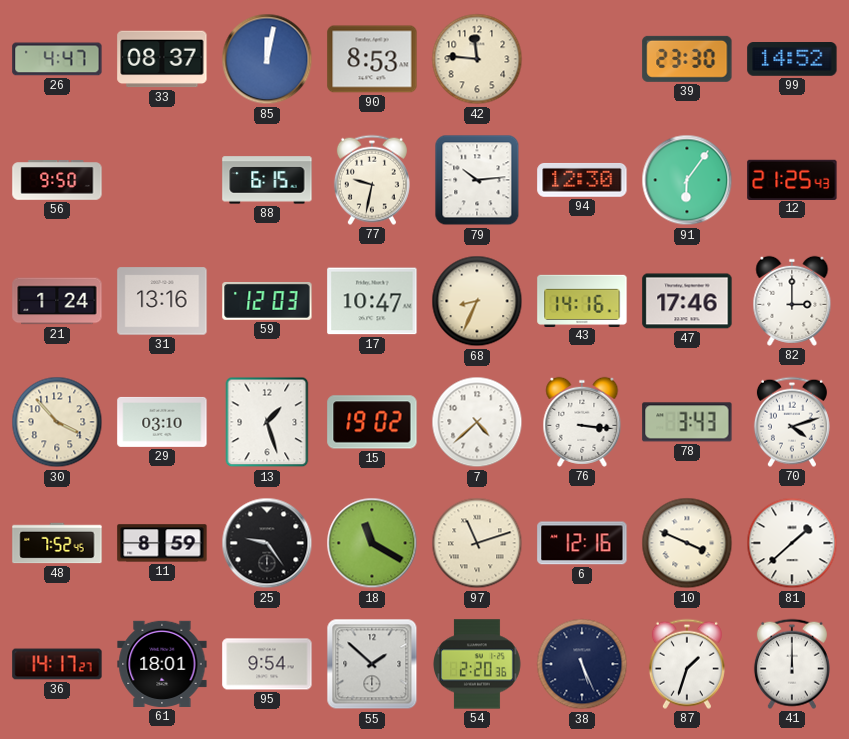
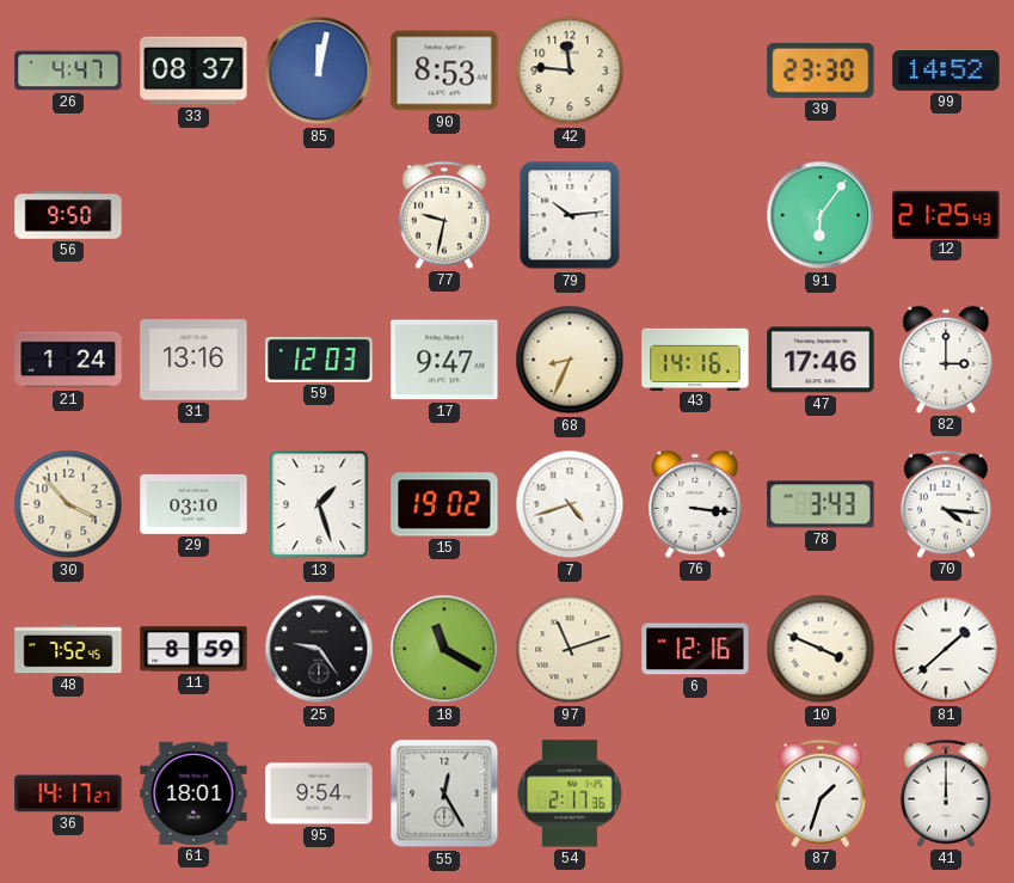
88: 6:15 -> none
94: 12:30 -> none
17: 10:47 -> 9:47
7: 4:38 -> 4:42
70: 4:12 -> 4:16
55: 1:52 -> 12:25
54: 2:20 -> 2:17
38: 5:26 -> none
